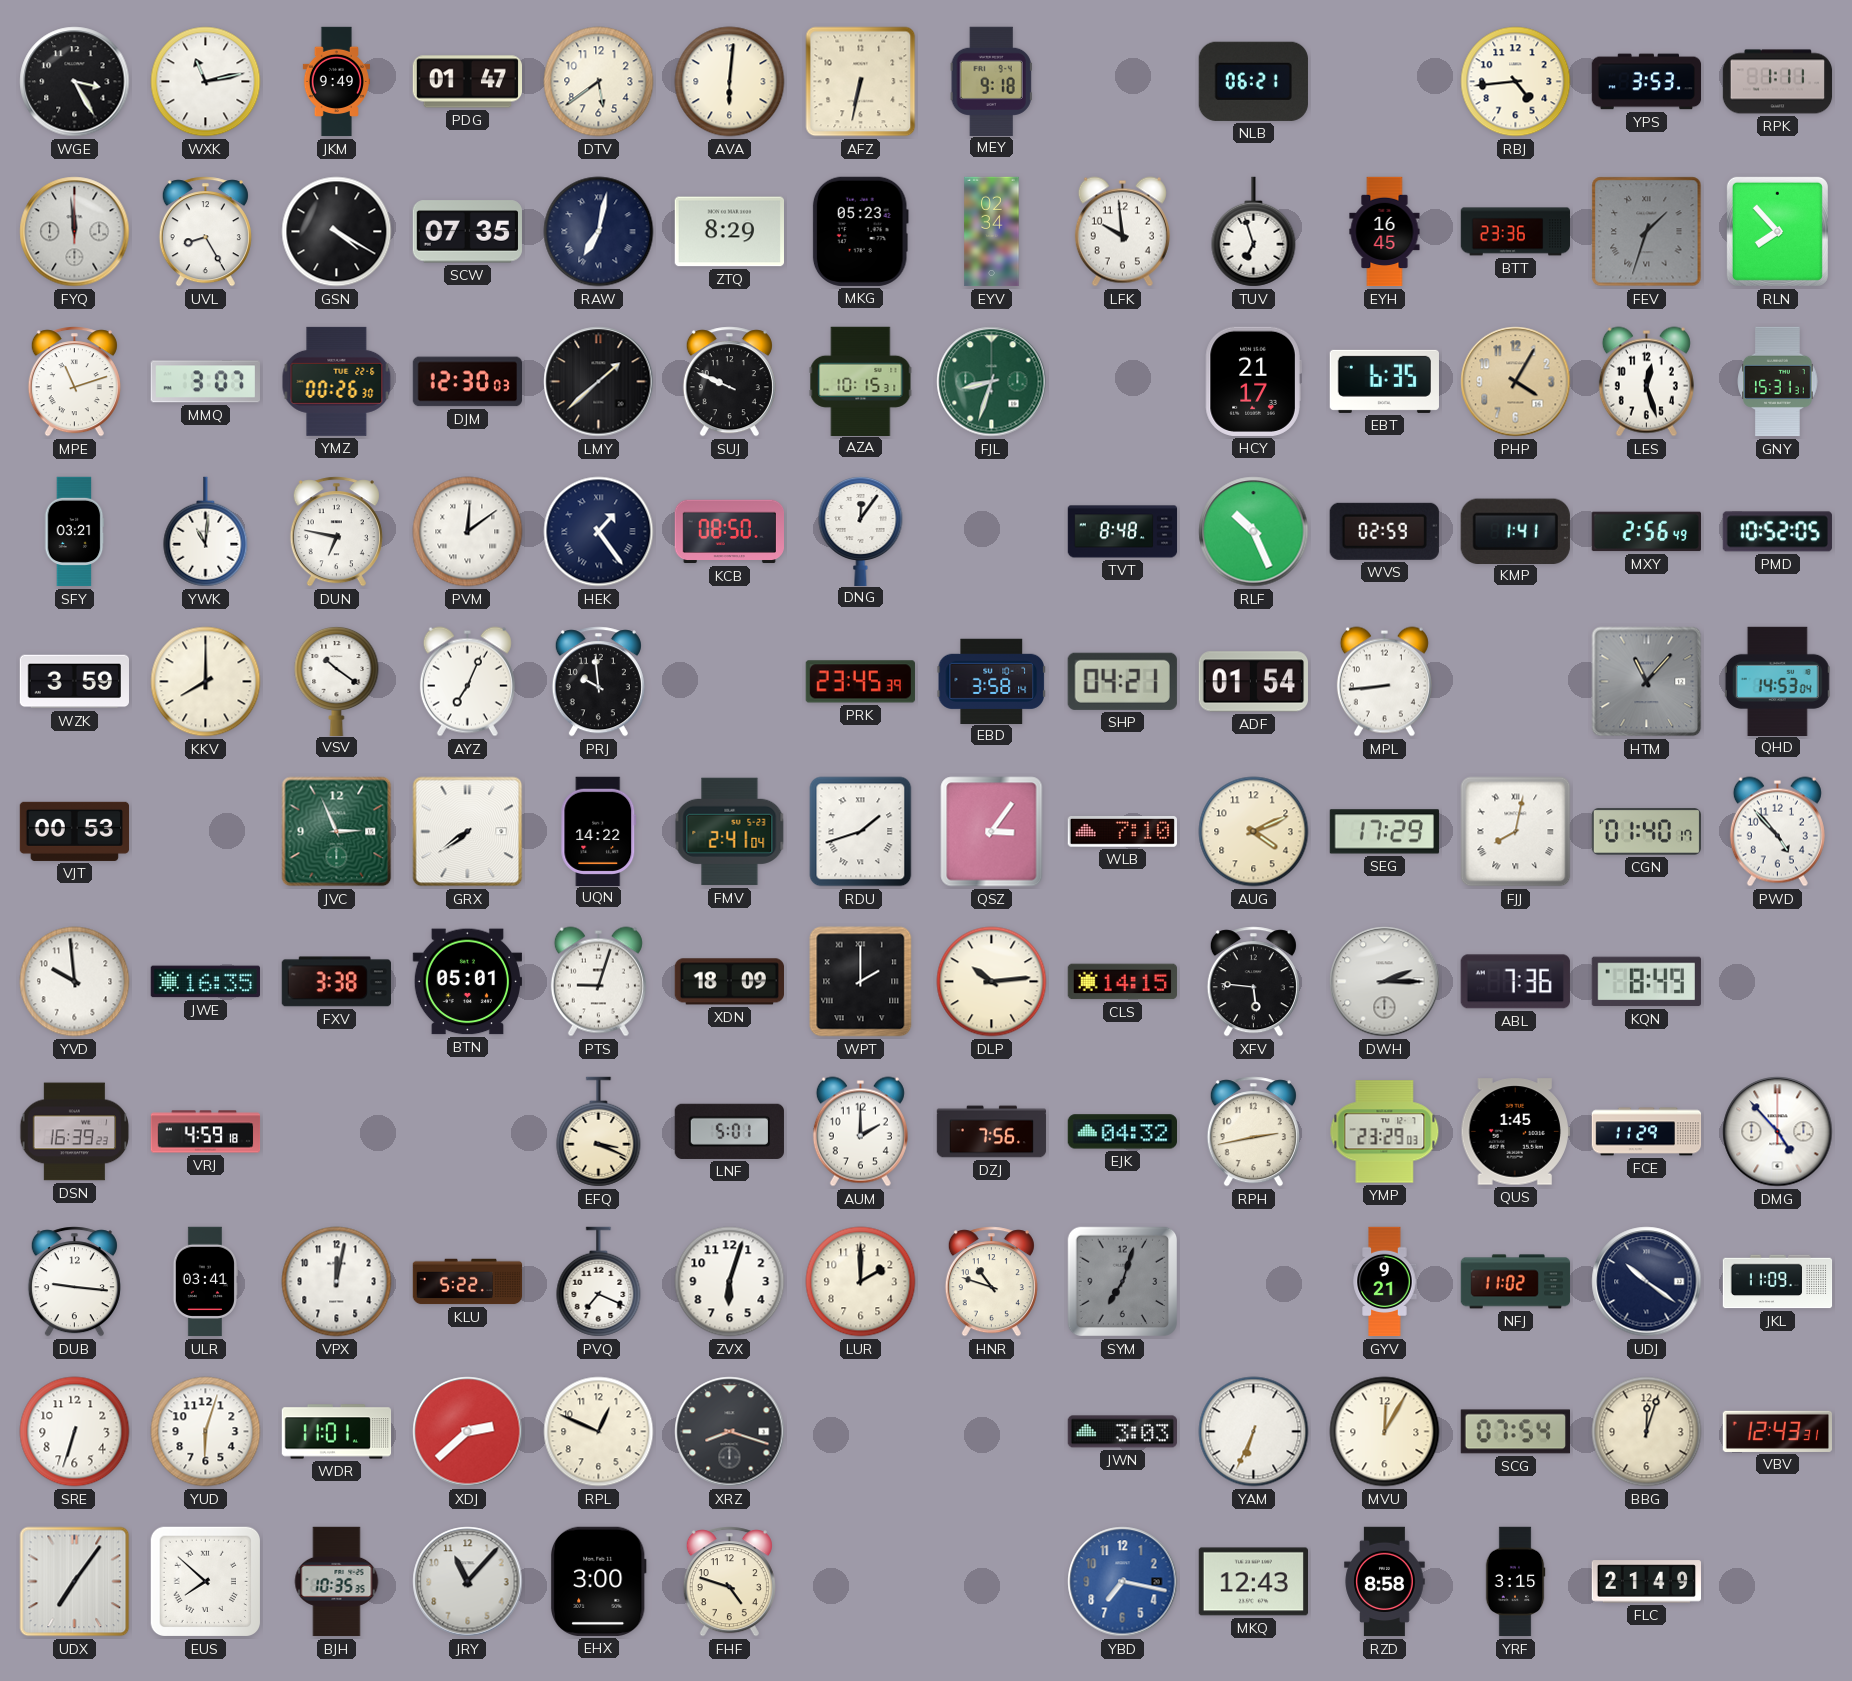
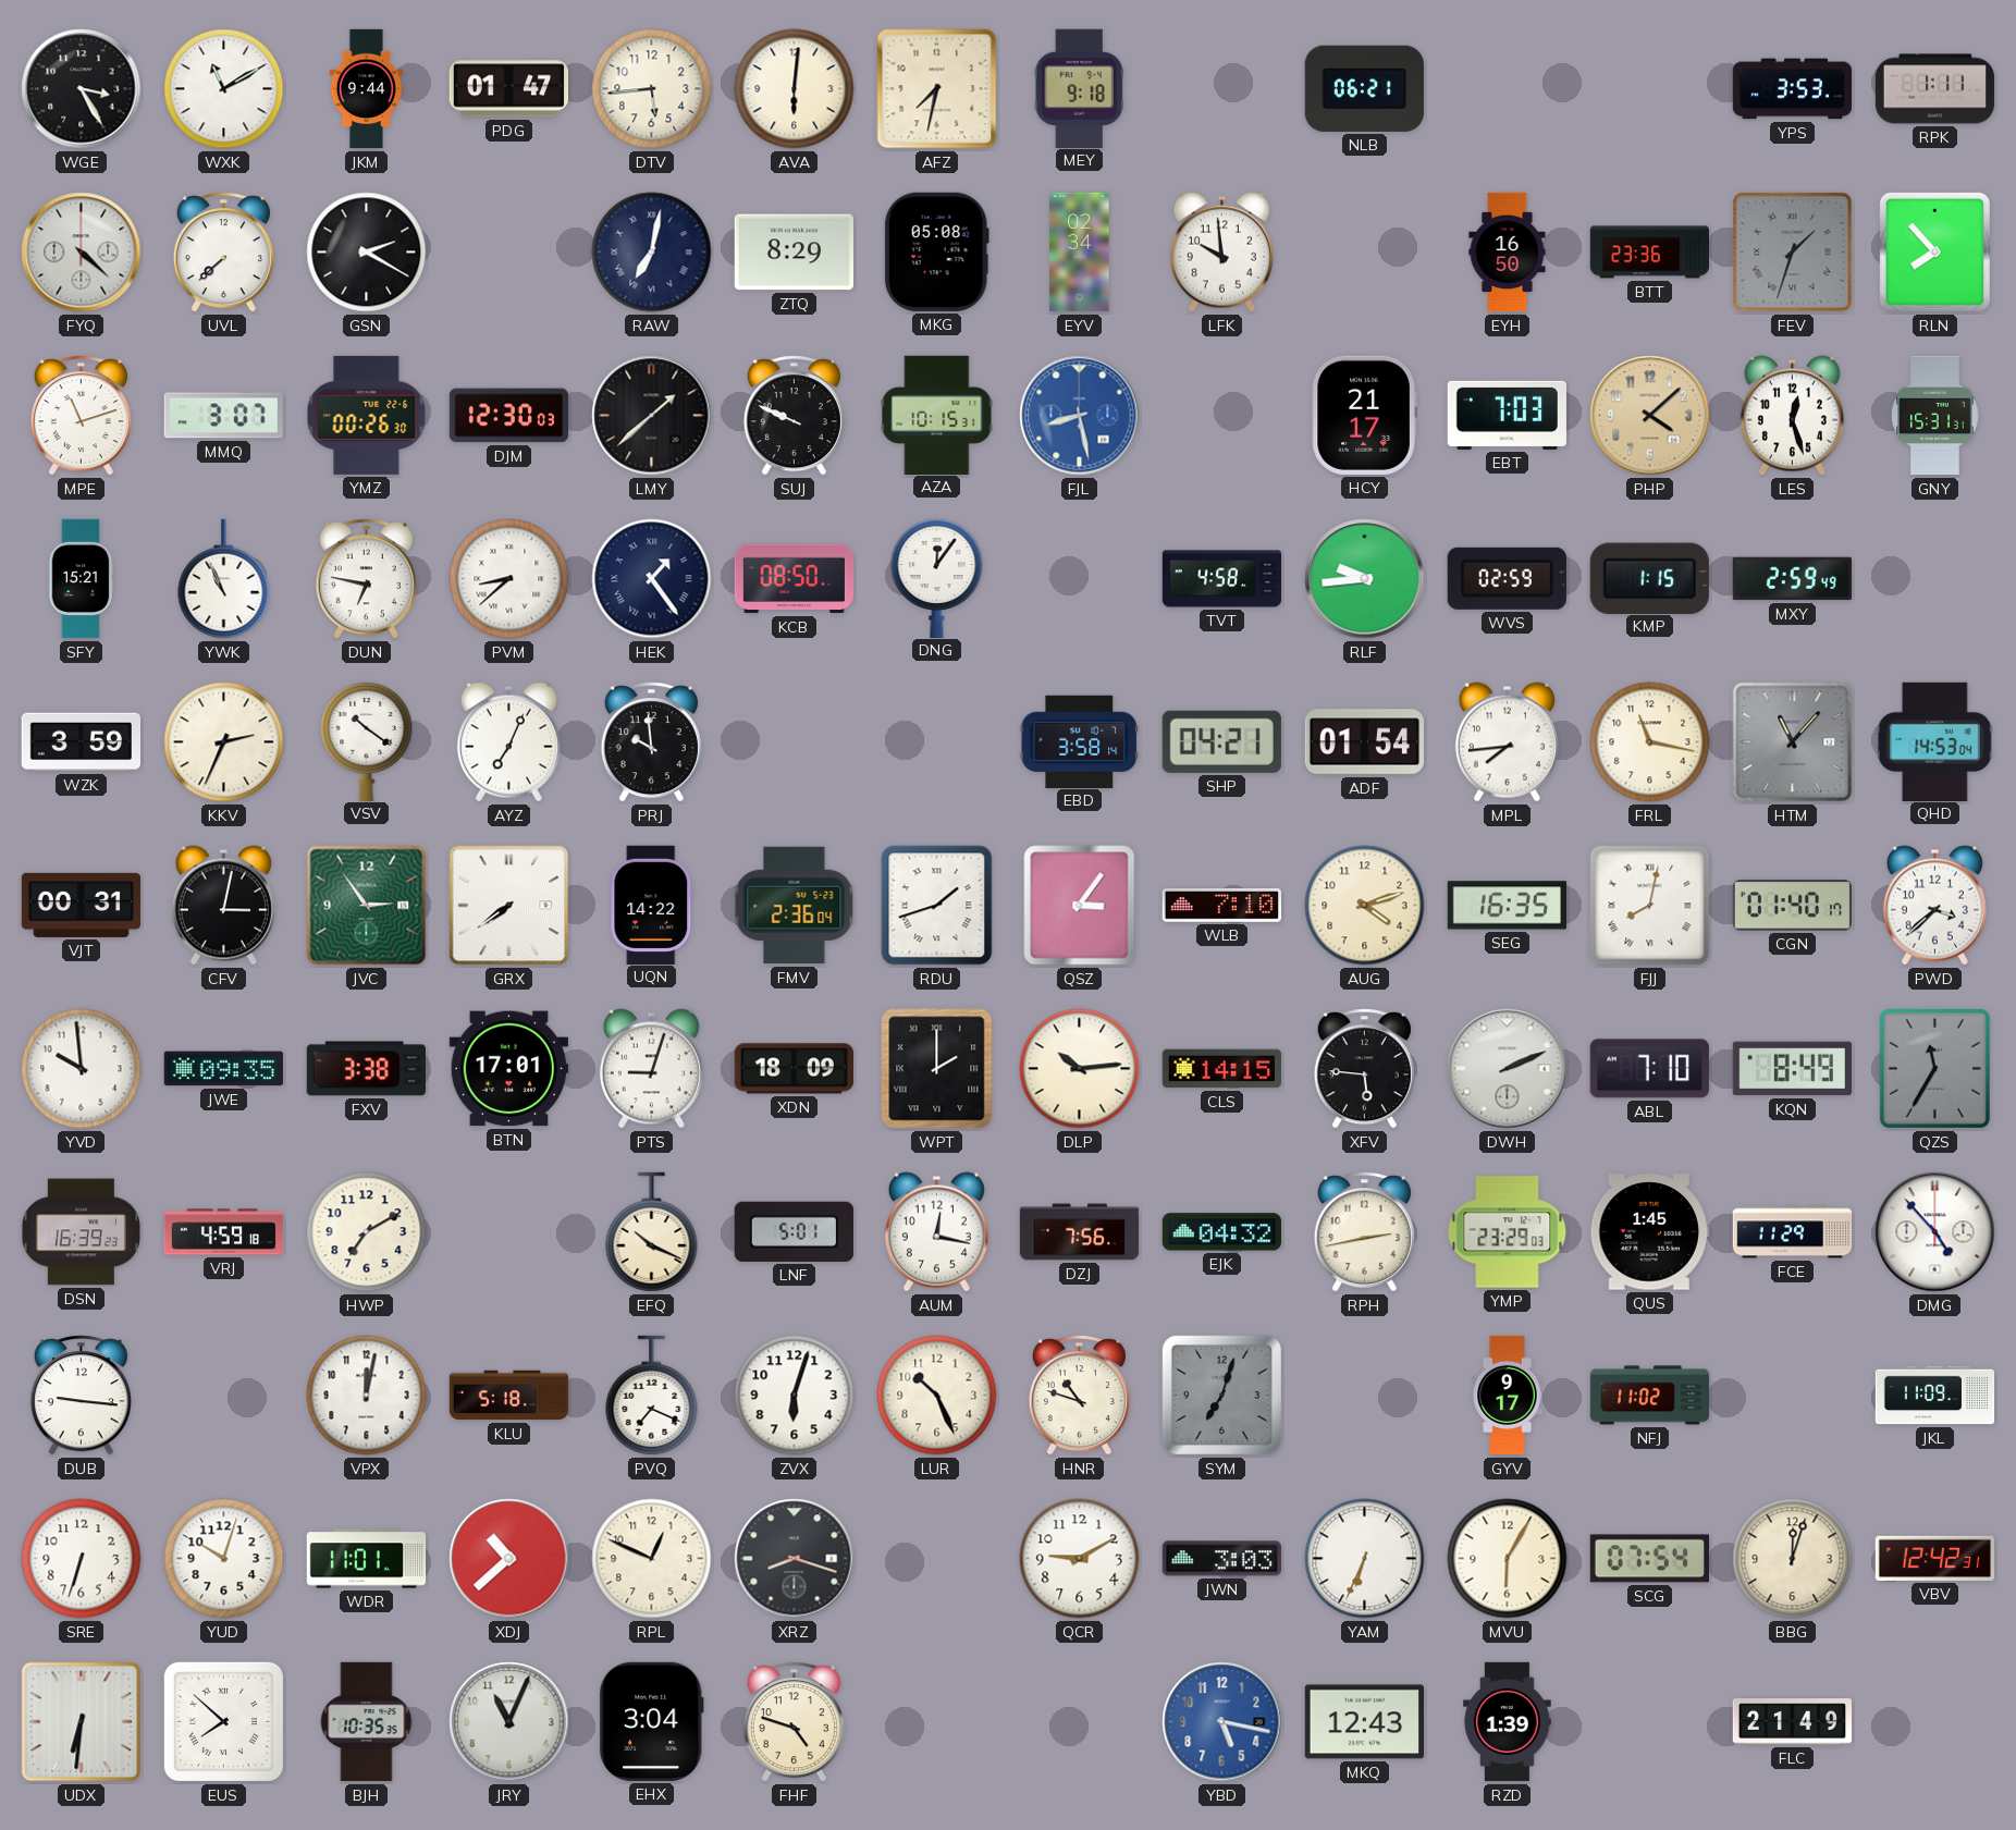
WXK: 11:13 -> 11:10
JKM: 9:49 -> 9:44
DTV: 5:39 -> 5:44
AFZ: 6:32 -> 7:32
RBJ: 4:44 -> none
FYQ: 11:59 -> 4:22
UVL: 8:25 -> 7:38
GSN: 4:20 -> 2:20
SCW: 07:35 -> none
MKG: 05:23 -> 05:08
TUV: 6:57 -> none
EYH: 16:45 -> 16:50
FJL: 8:33 -> 8:28
FJL dial: green -> blue
EBT: 6:35 -> 7:03
PHP: 4:05 -> 4:08
SFY: 03:21 -> 15:21
YWK: 11:01 -> 10:56
PVM: 12:09 -> 8:38
TVT: 8:48 -> 4:58
RLF: 10:26 -> 9:44
KMP: 1:41 -> 1:15
MXY: 2:56 -> 2:59
PMD: 10:52 -> none
KKV: 8:00 -> 2:34
PRK: 23:45 -> none
MPL: 8:44 -> 7:44
FRL: none -> 11:17
VJT: 00:53 -> 00:31
CFV: none -> 3:02
JVC: 2:56 -> 2:54
FMV: 2:41 -> 2:36
AUG: 4:11 -> 4:12
SEG: 17:29 -> 16:35
PWD: 4:53 -> 3:38
JWE: 16:35 -> 09:35
BTN: 05:01 -> 17:01
DWH: 2:15 -> 2:11
ABL: 7:36 -> 7:10
QZS: none -> 11:35
HWP: none -> 7:10
EFQ: 3:19 -> 10:19
AUM: 2:00 -> 12:17
ULR: 03:41 -> none
KLU: 5:22 -> 5:18
LUR: 2:00 -> 10:26
GYV: 9:21 -> 9:17
UDJ: 10:21 -> none
YUD: 6:03 -> 10:03
XDJ: 2:38 -> 10:38
QCR: none -> 9:10
MVU: 12:05 -> 6:05
VBV: 12:43 -> 12:42
UDX: 7:06 -> 6:31
JRY: 11:07 -> 11:04
EHX: 3:00 -> 3:04
YBD: 7:17 -> 5:17
RZD: 8:58 -> 1:39
YRF: 3:15 -> none
